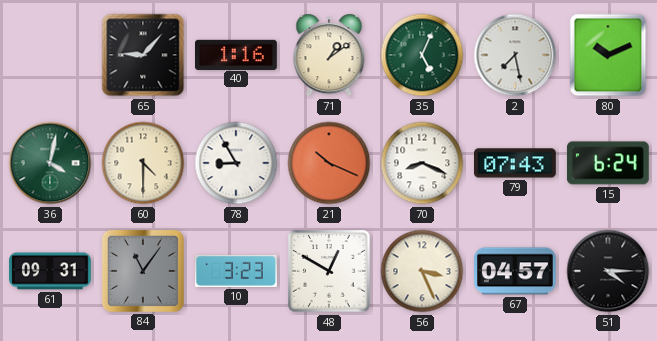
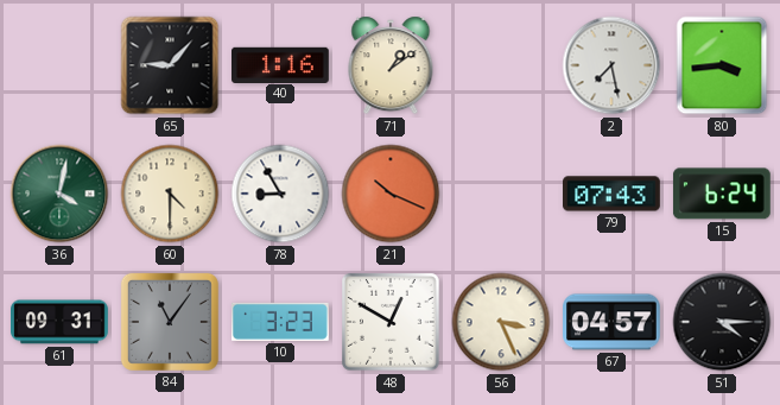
35: 5:04 -> none
80: 10:11 -> 3:44
70: 8:19 -> none
